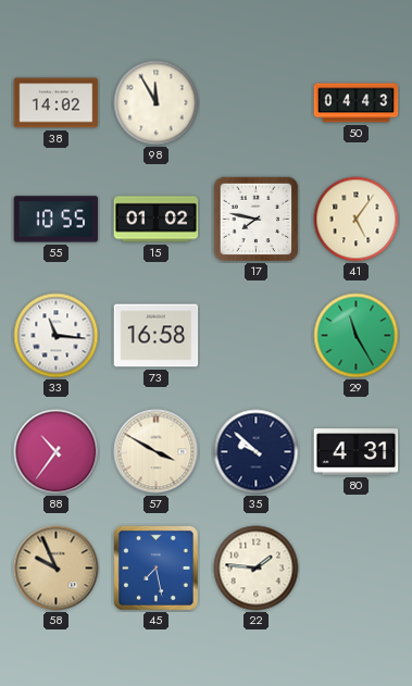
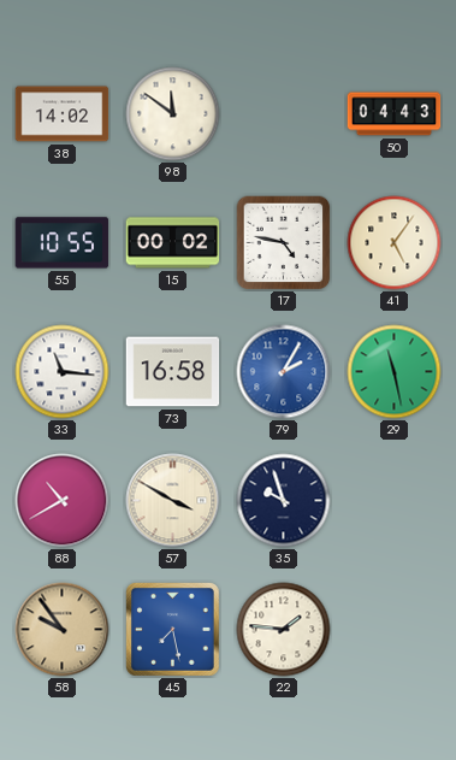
98: 11:55 -> 11:51
15: 01:02 -> 00:02
17: 7:47 -> 4:47
79: none -> 2:05
29: 11:25 -> 11:28
88: 10:36 -> 10:40
35: 9:52 -> 9:57
80: 4:31 -> none
58: 9:56 -> 9:54
